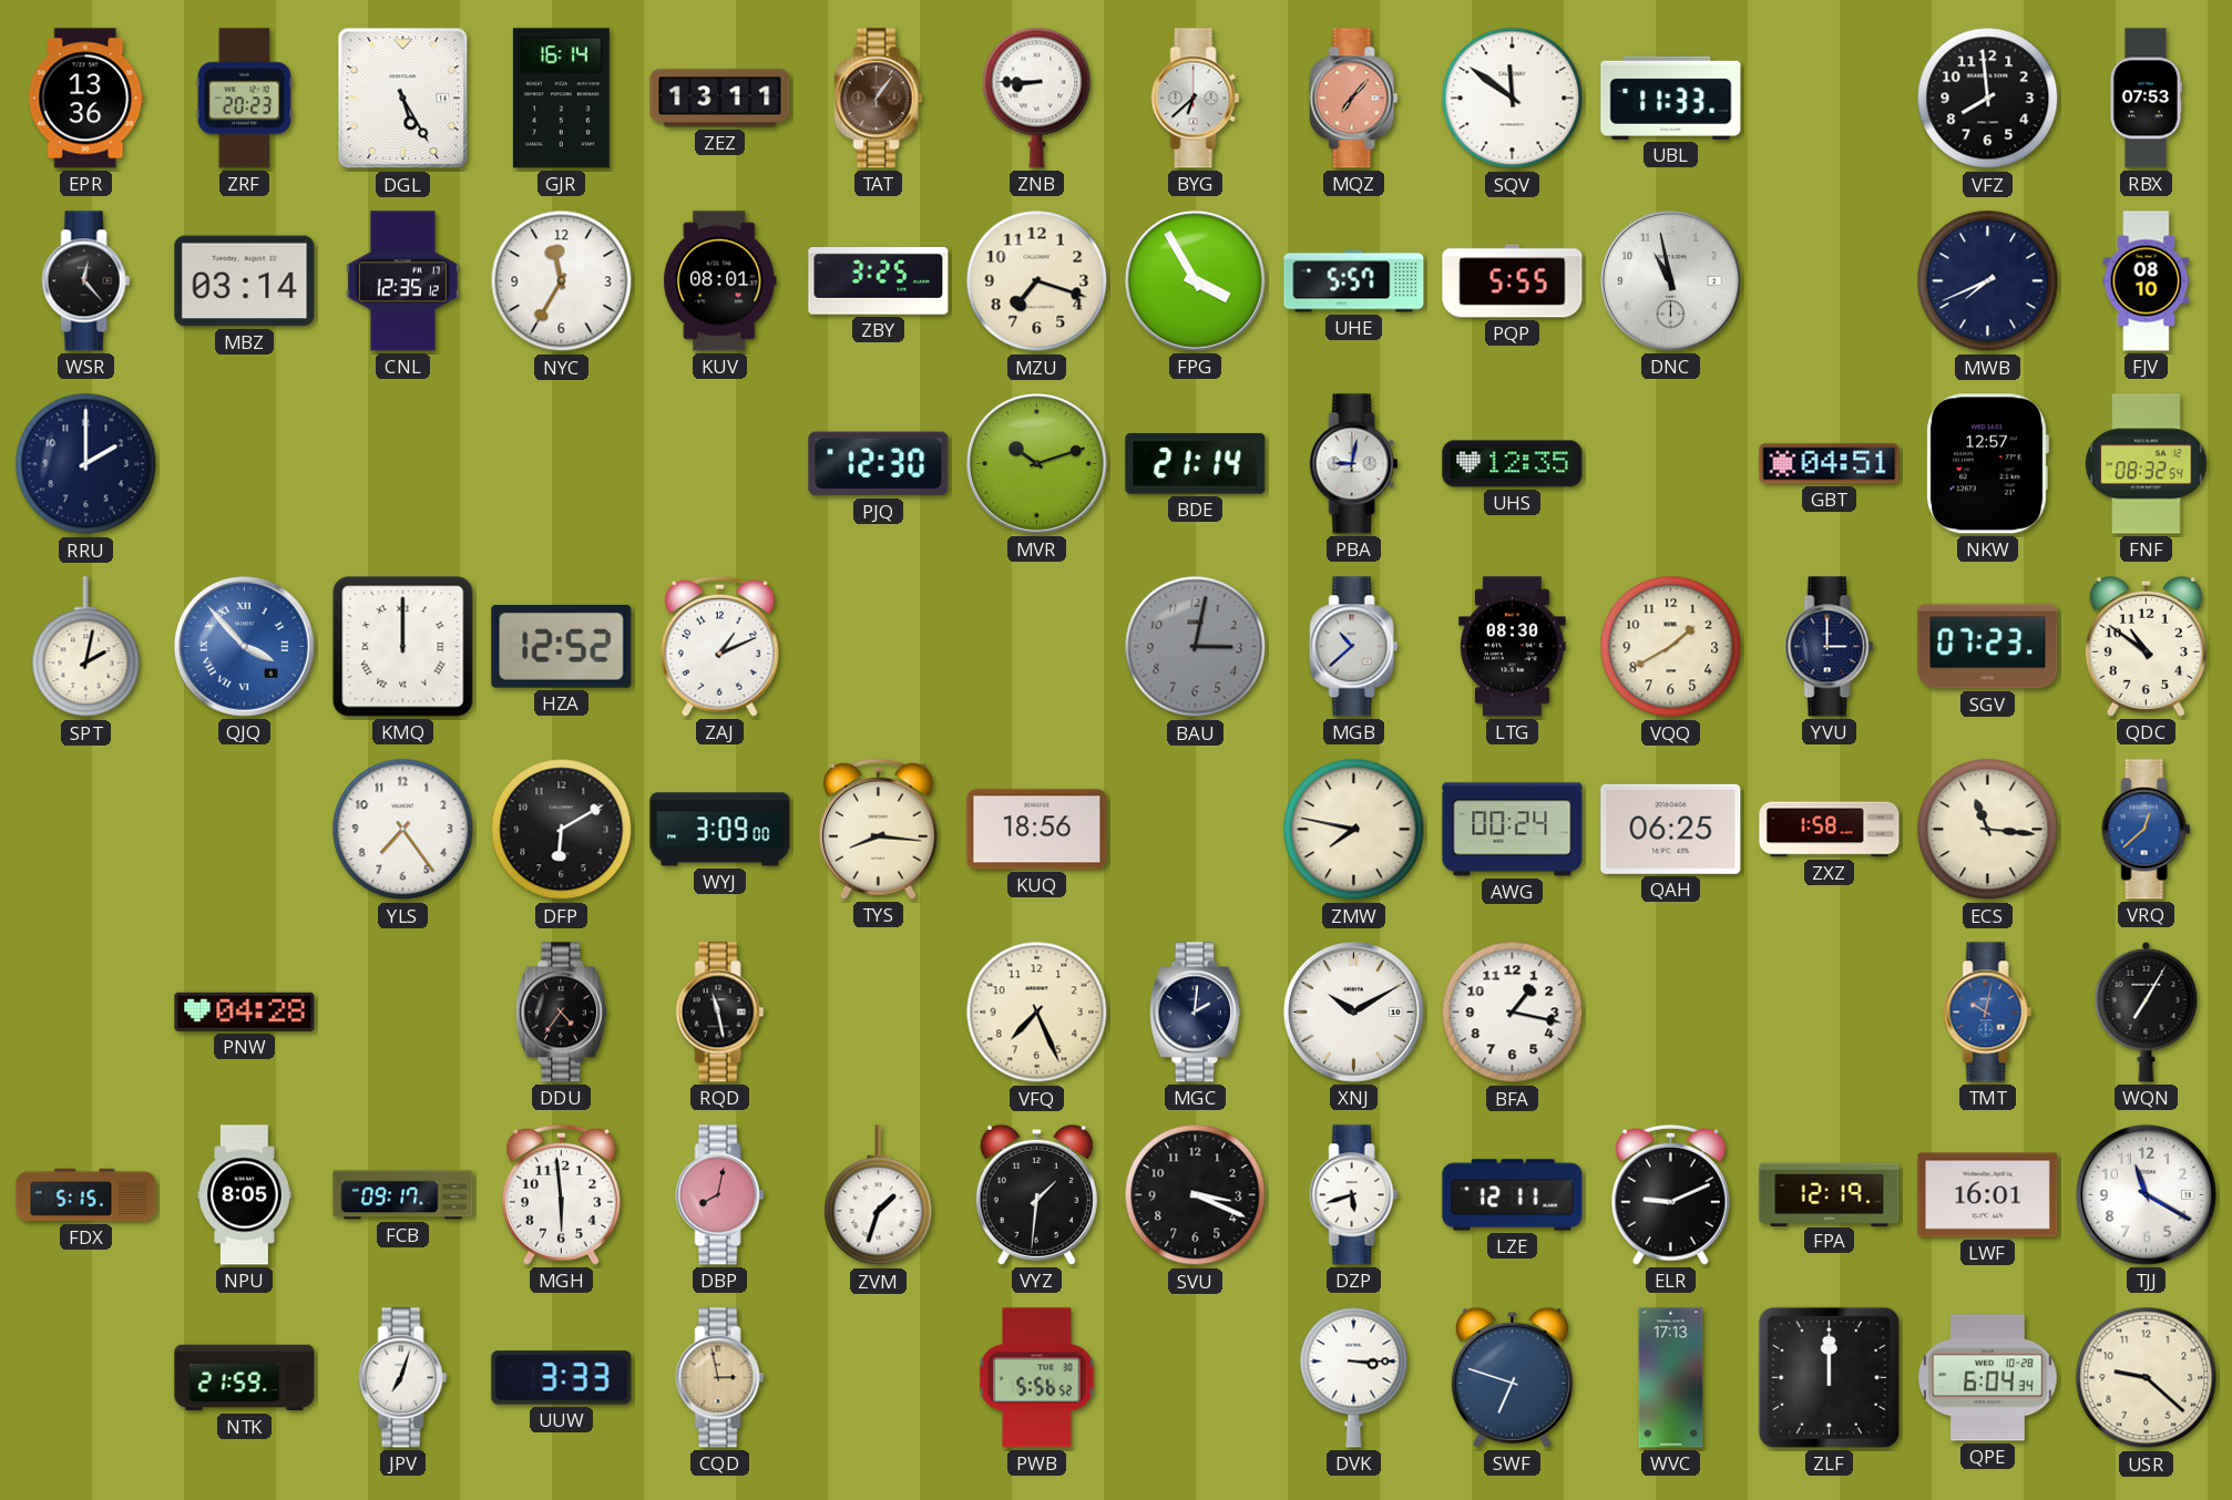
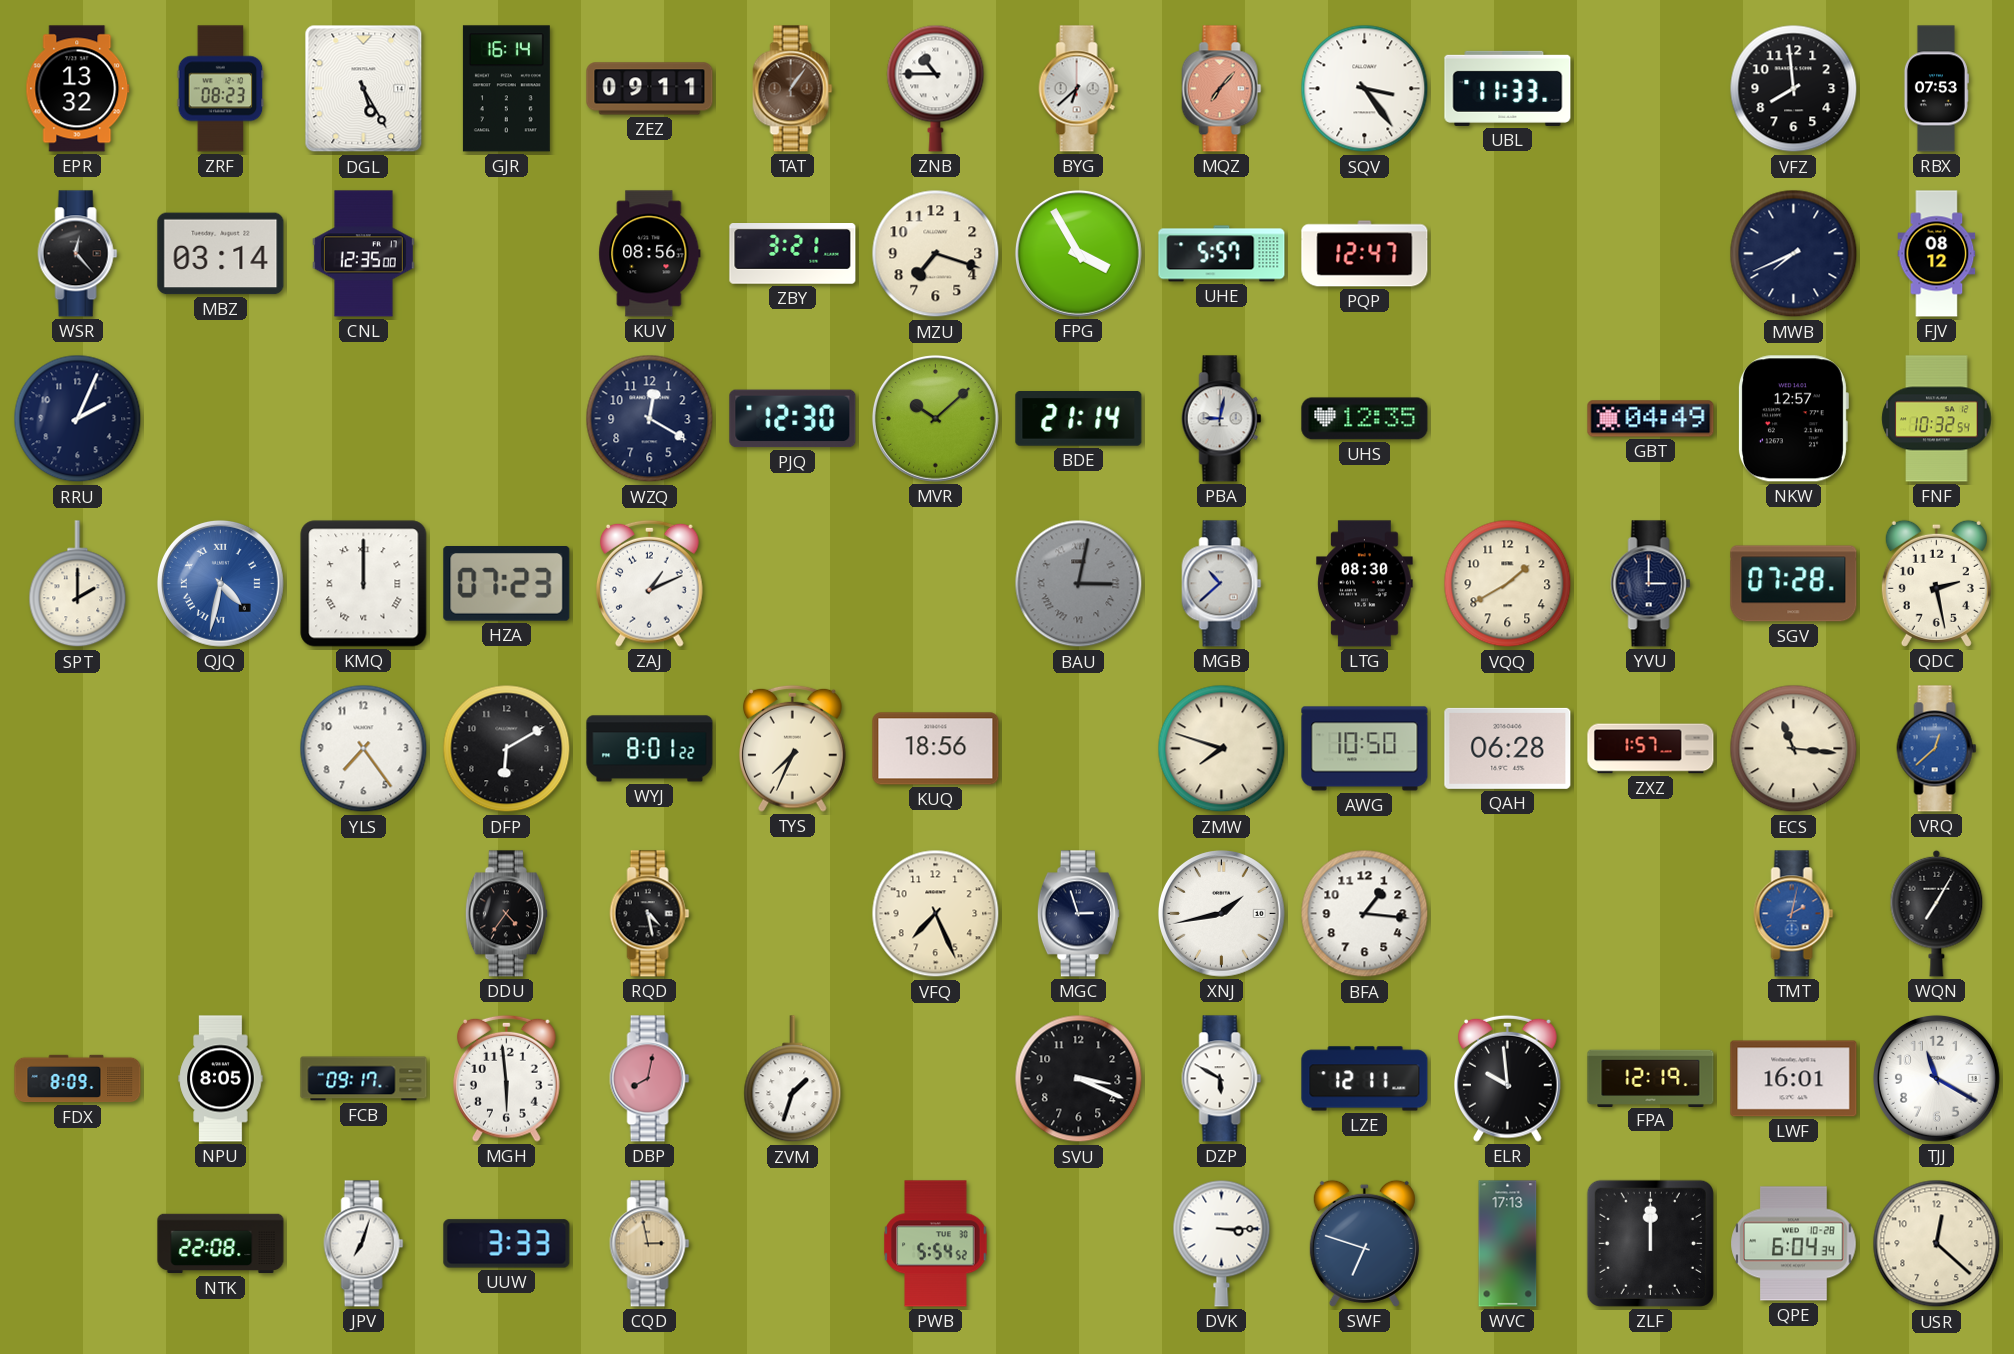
EPR: 13:36 -> 13:32
ZRF: 20:23 -> 08:23
ZEZ: 13:11 -> 09:11
ZNB: 8:45 -> 10:45
SQV: 11:51 -> 3:24
CNL: 12:35:12 -> 12:35:00
NYC: 11:35 -> none
KUV: 08:01 -> 08:56
ZBY: 3:25 -> 3:21
PQP: 5:55 -> 12:47
DNC: 10:58 -> none
FJV: 08:10 -> 08:12
RRU: 2:00 -> 2:04
WZQ: none -> 12:20
MVR: 10:12 -> 10:08
GBT: 04:51 -> 04:49
FNF: 08:32 -> 10:32
SPT: 2:02 -> 2:00
QJQ: 3:53 -> 4:32
HZA: 12:52 -> 07:23
BAU numerals: Arabic -> Roman
SGV: 07:23 -> 07:28
QDC: 10:51 -> 2:28
WYJ: 3:09 -> 8:01
TYS: 8:16 -> 7:34
ZMW: 7:47 -> 7:48
AWG: 00:24 -> 10:50
QAH: 06:25 -> 06:28
ZXZ: 1:58 -> 1:57
PNW: 04:28 -> none
RQD: 11:28 -> 4:28
MGC: 2:01 -> 2:57
XNJ: 10:10 -> 1:43
BFA: 1:17 -> 1:16
TMT: 10:02 -> 2:02
FDX: 5:15 -> 8:09
VYZ: 1:31 -> none
DZP: 5:42 -> 5:50
ELR: 9:11 -> 9:59
NTK: 21:59 -> 22:08
PWB: 5:56 -> 5:54
USR: 9:22 -> 12:22
